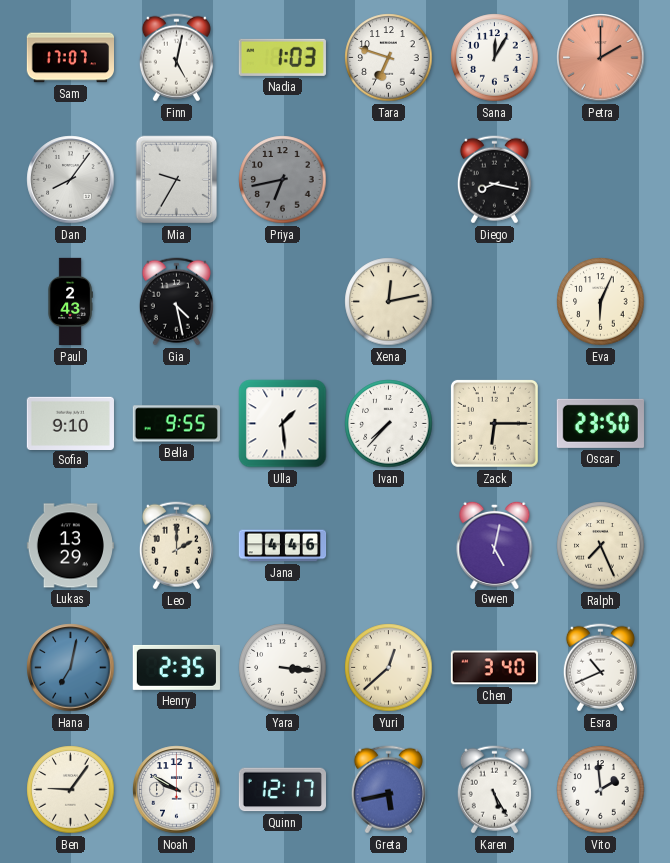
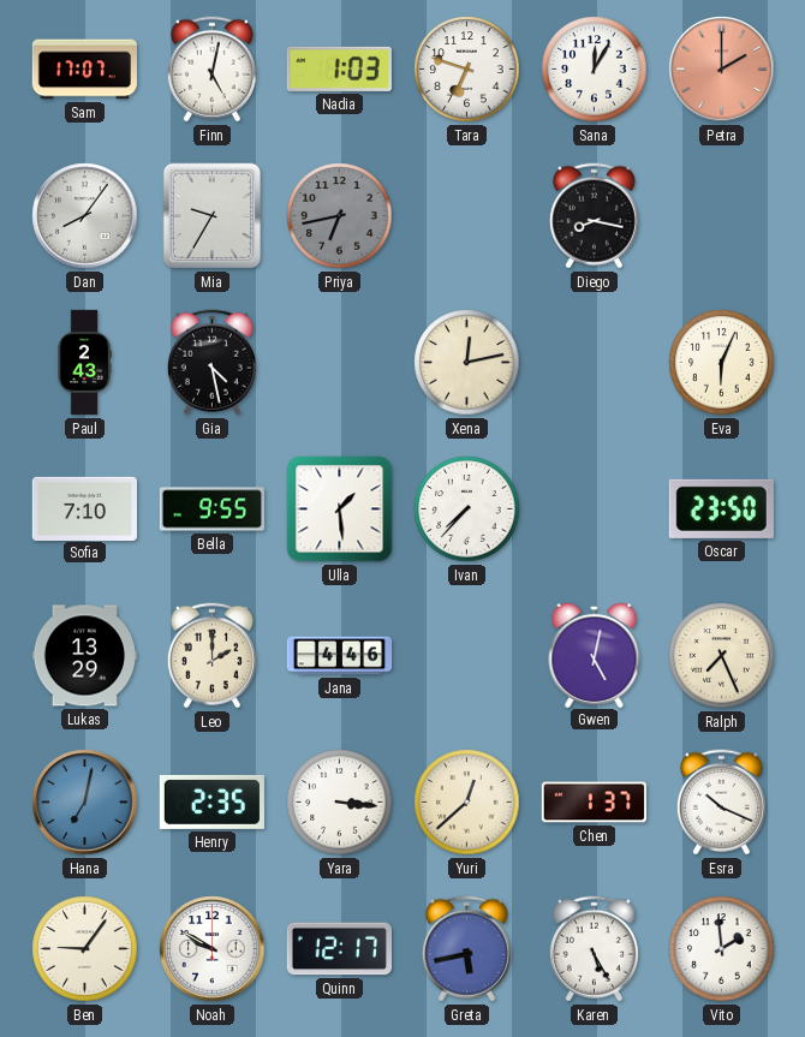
Sofia: 9:10 -> 7:10
Zack: 6:15 -> none
Chen: 3:40 -> 1:37
Esra: 10:41 -> 10:19
